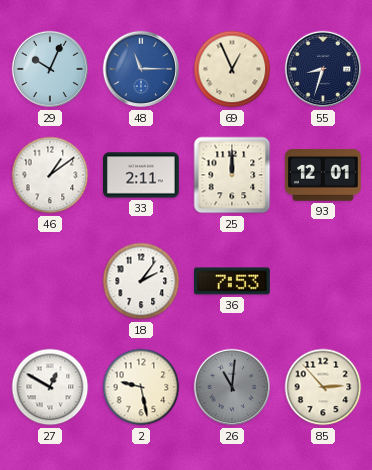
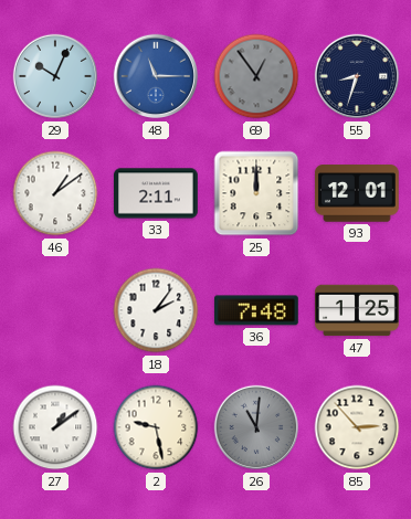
69: 12:56 -> 12:54
69 dial: cream -> grey
36: 7:53 -> 7:48
47: none -> 1:25
27: 12:50 -> 1:09
